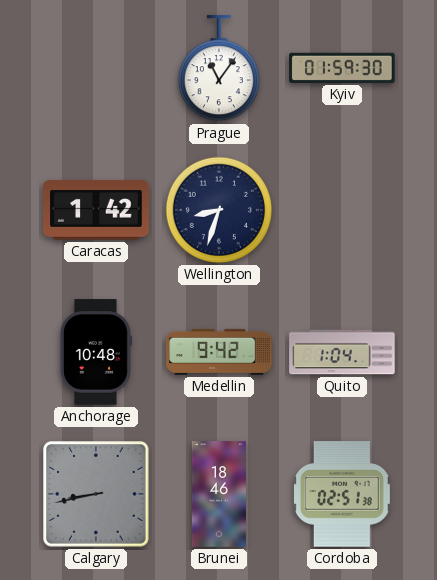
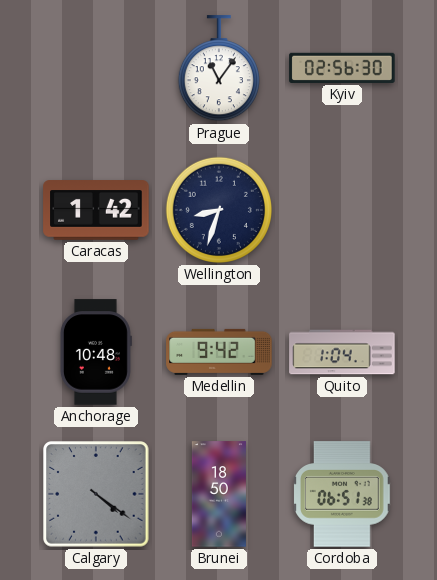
Kyiv: 01:59 -> 02:56
Calgary: 8:43 -> 4:21
Brunei: 18:46 -> 18:50
Cordoba: 02:51 -> 06:51
